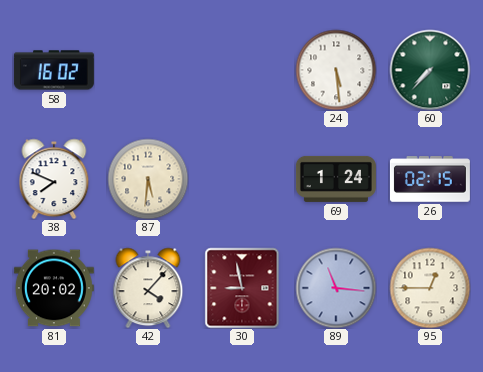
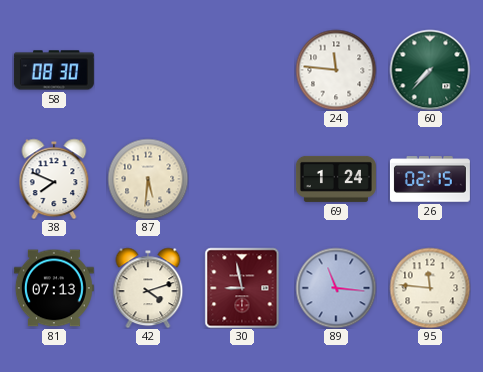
58: 16:02 -> 08:30
24: 5:29 -> 11:46
81: 20:02 -> 07:13
42: 4:07 -> 4:12
95: 12:45 -> 11:46
